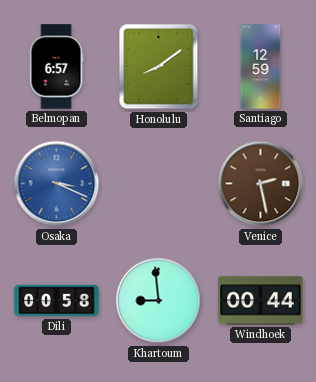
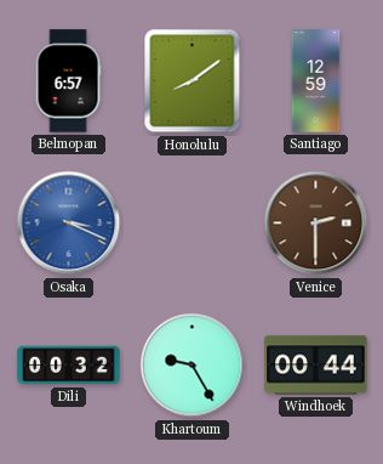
Venice: 2:28 -> 2:30
Dili: 00:58 -> 00:32
Khartoum: 8:59 -> 9:25
